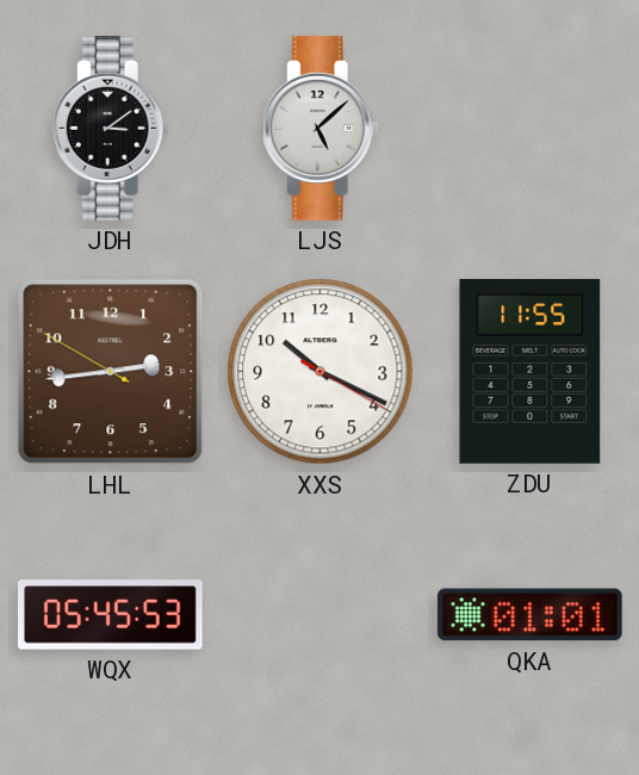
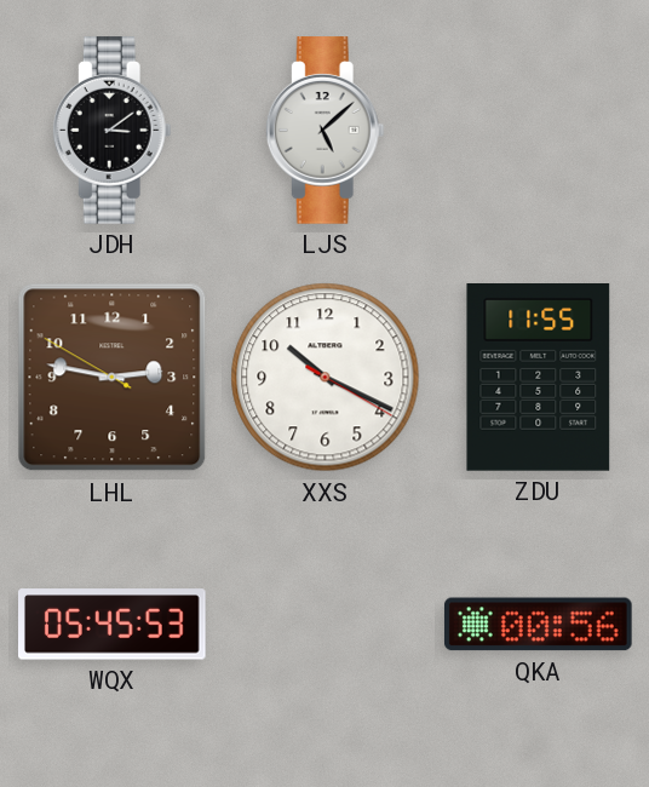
LHL: 2:43 -> 2:46
QKA: 01:01 -> 00:56
